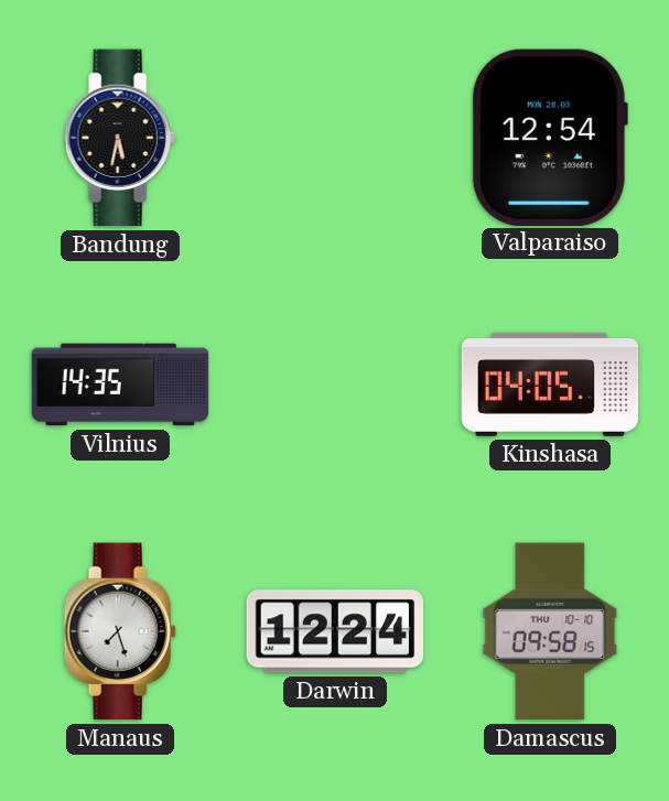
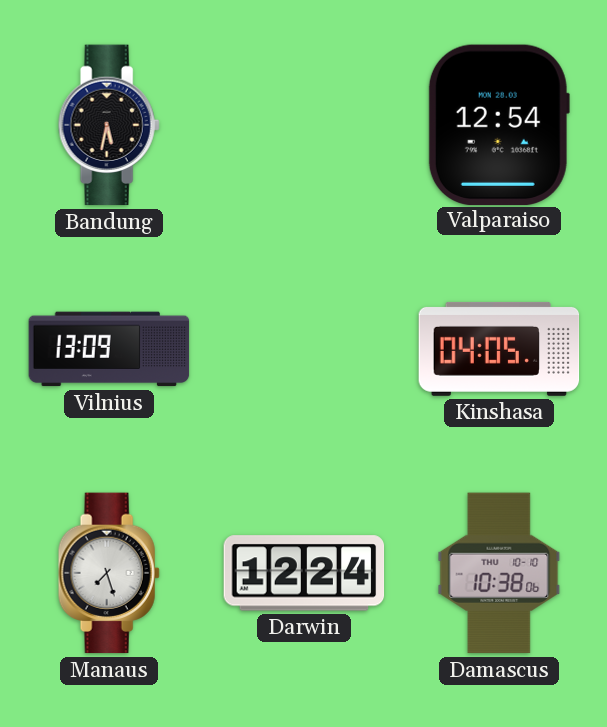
Vilnius: 14:35 -> 13:09
Damascus: 09:58 -> 10:38
